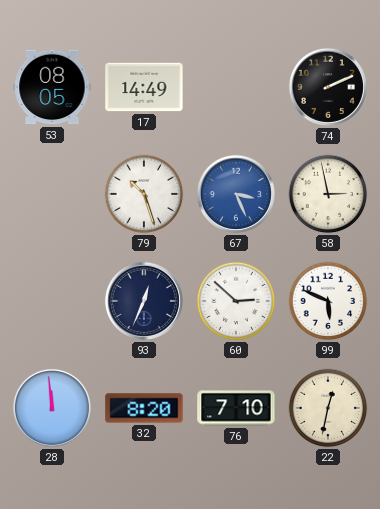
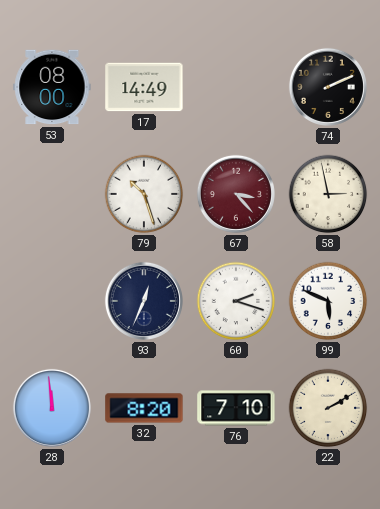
53: 08:05 -> 08:00
67: 3:26 -> 3:23
67 dial: blue -> burgundy
60: 2:52 -> 2:18
22: 12:32 -> 2:10
